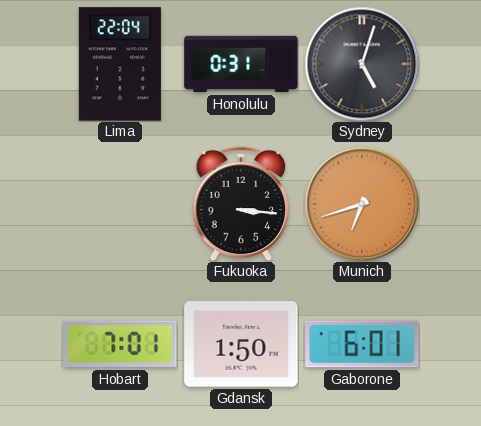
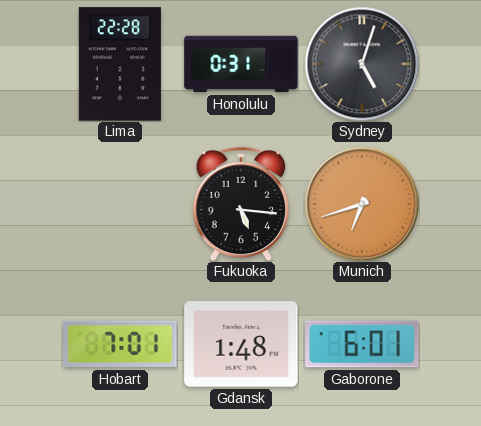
Lima: 22:04 -> 22:28
Fukuoka: 3:16 -> 5:16
Gdansk: 1:50 -> 1:48
